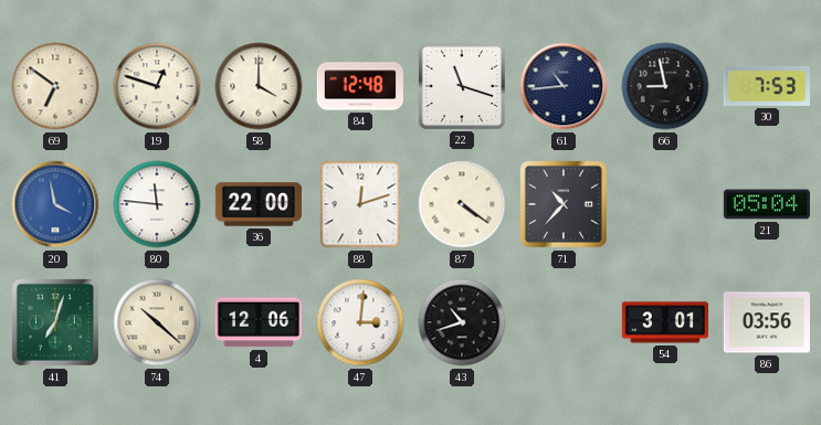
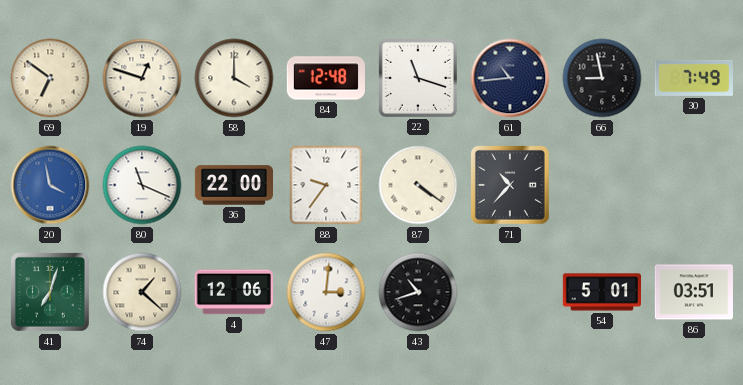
30: 7:53 -> 7:49
80: 11:46 -> 11:19
88: 12:12 -> 9:36
21: 05:04 -> none
74: 10:22 -> 1:22
54: 3:01 -> 5:01
86: 03:56 -> 03:51
